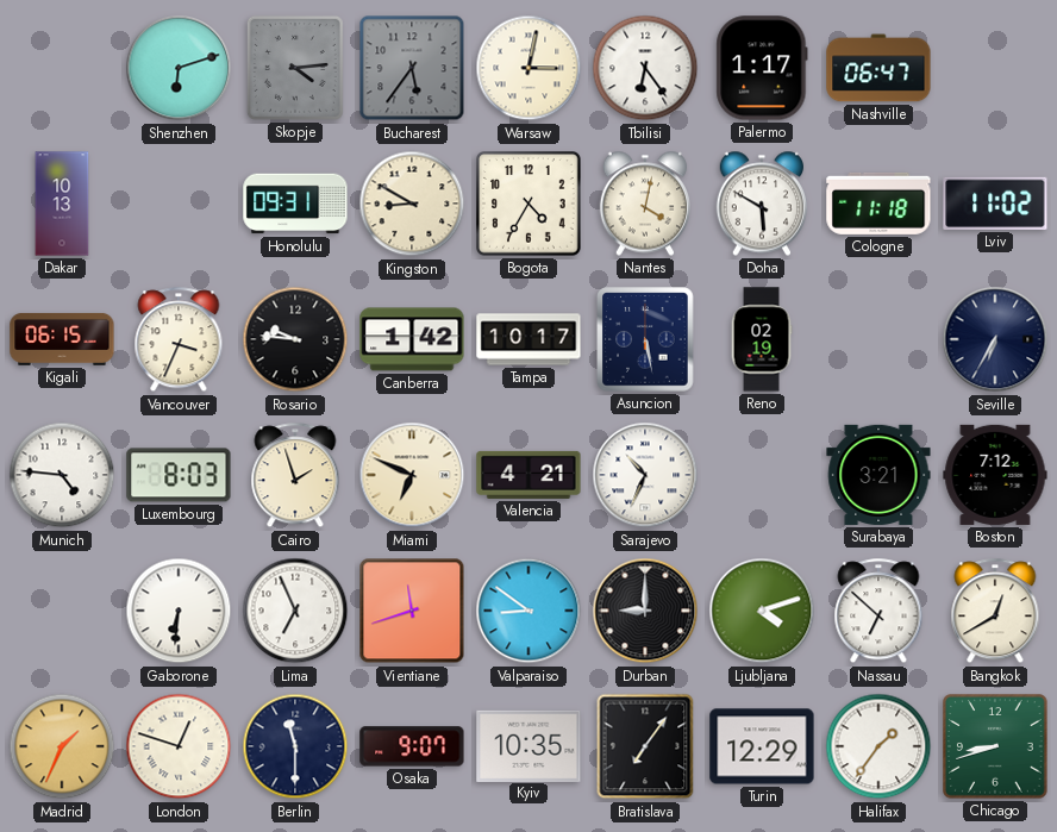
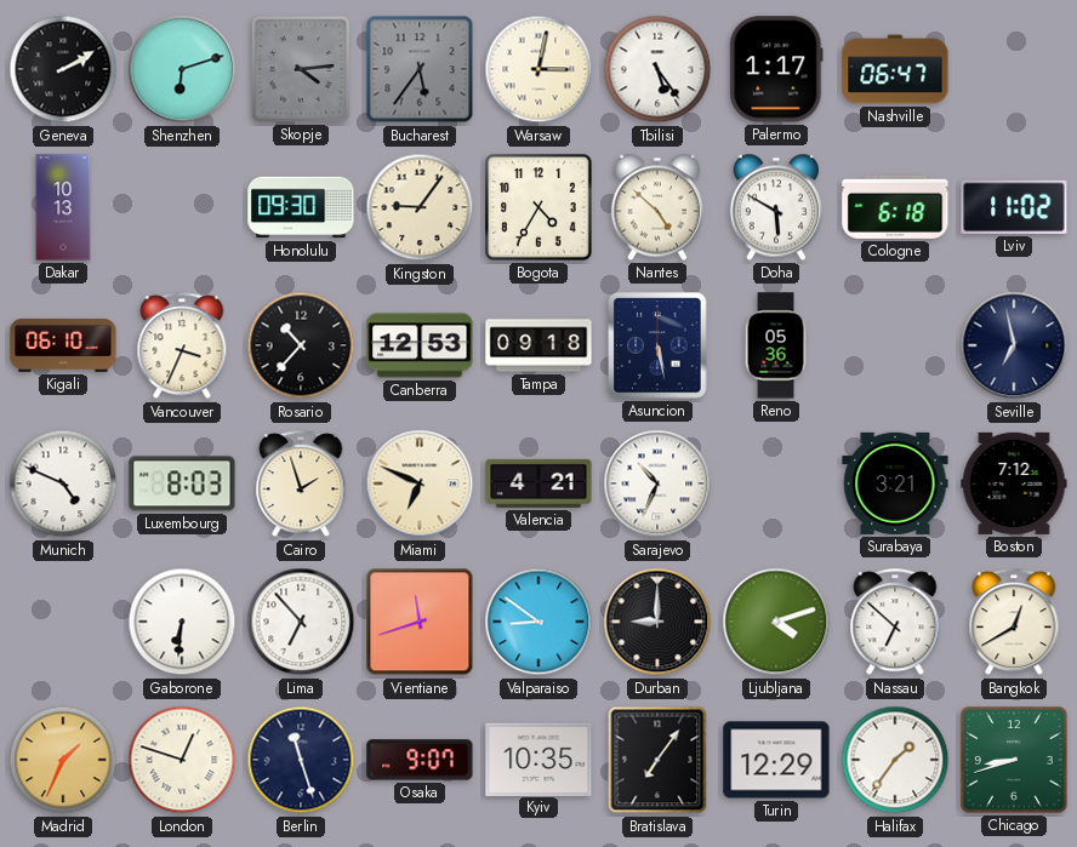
Geneva: none -> 2:10
Tbilisi: 6:24 -> 5:24
Honolulu: 09:31 -> 09:30
Kingston: 8:50 -> 9:06
Nantes: 4:02 -> 4:52
Cologne: 11:18 -> 6:18
Kigali: 06:15 -> 06:10
Rosario: 9:46 -> 10:37
Canberra: 1:42 -> 12:53
Tampa: 10:17 -> 09:18
Reno: 02:19 -> 05:36
Seville: 6:35 -> 6:58
Munich: 4:46 -> 4:49
Lima: 6:56 -> 6:53
Berlin: 11:30 -> 11:27
